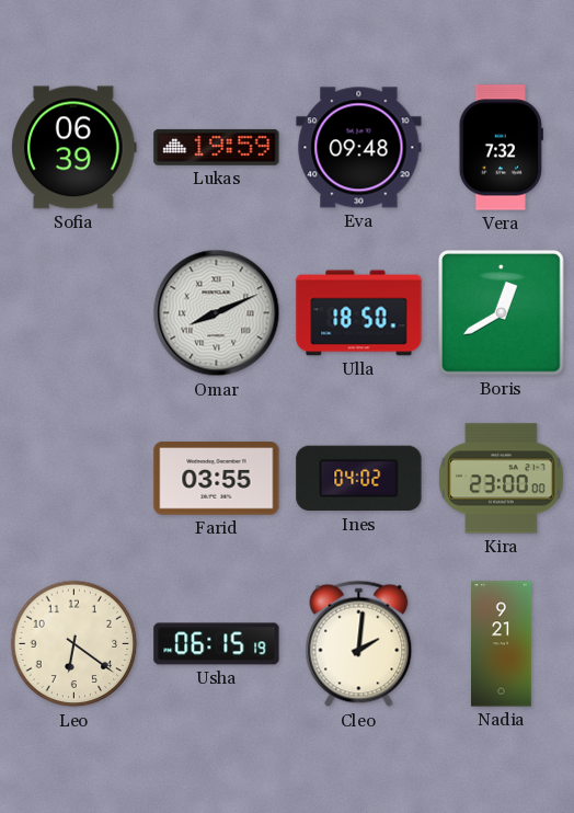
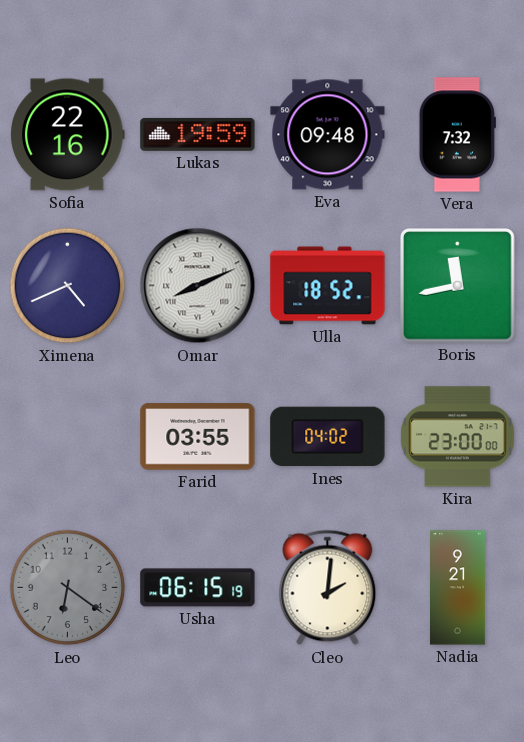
Sofia: 06:39 -> 22:16
Ximena: none -> 4:41
Ulla: 18:50 -> 18:52
Boris: 12:40 -> 11:43
Leo dial: cream -> grey
